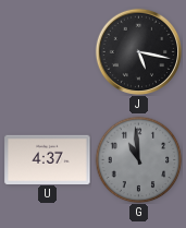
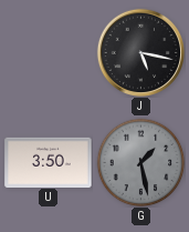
U: 4:37 -> 3:50
G: 10:59 -> 1:28
